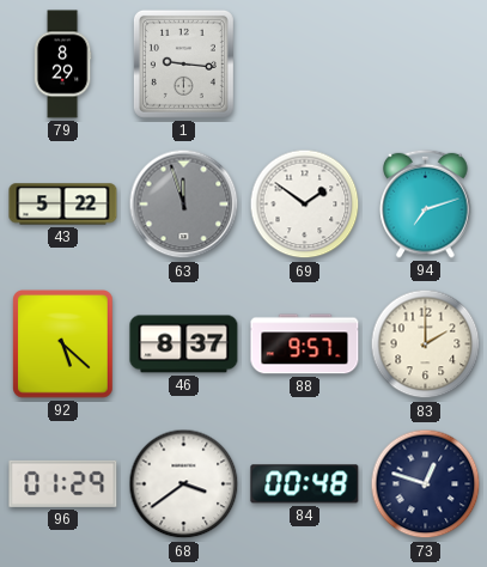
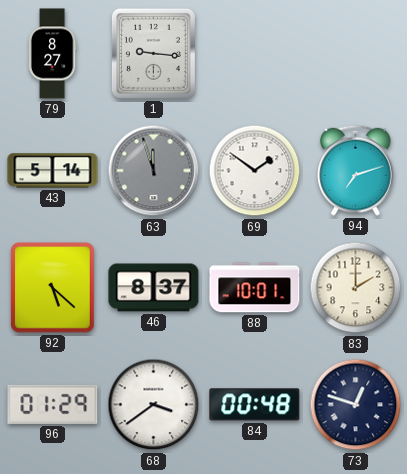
79: 8:29 -> 8:27
43: 5:22 -> 5:14
88: 9:57 -> 10:01
